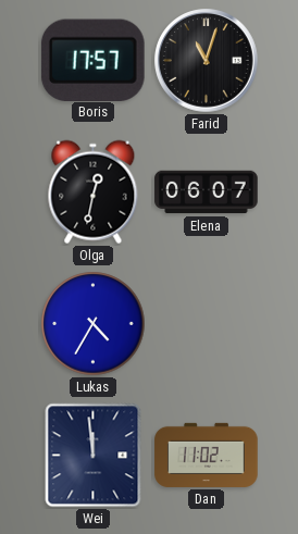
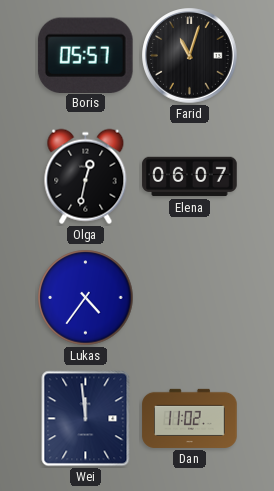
Boris: 17:57 -> 05:57
Lukas: 4:35 -> 4:36
